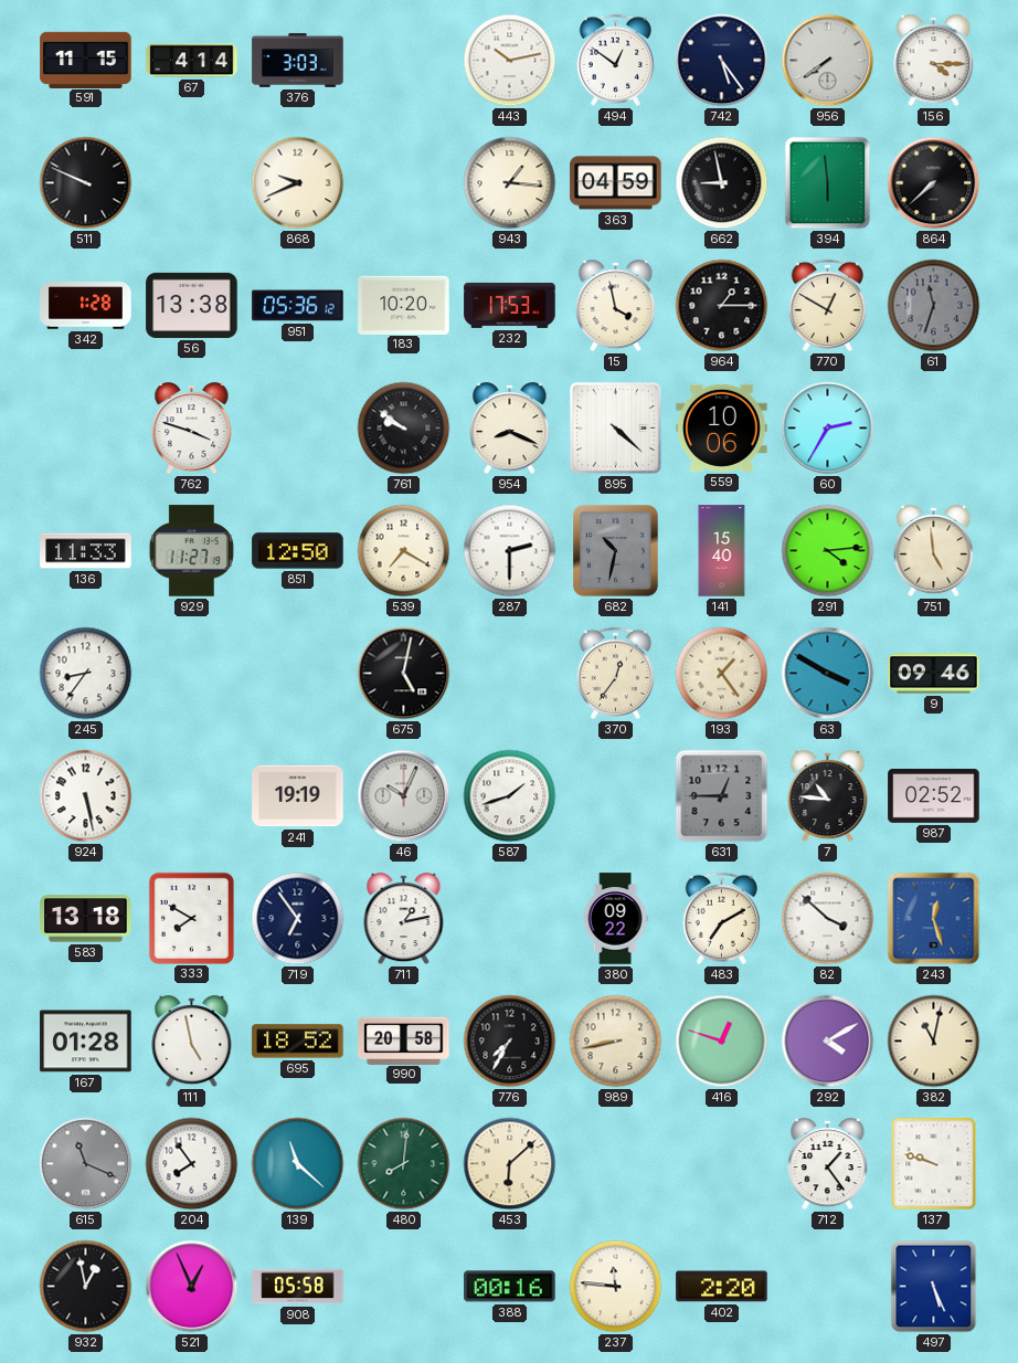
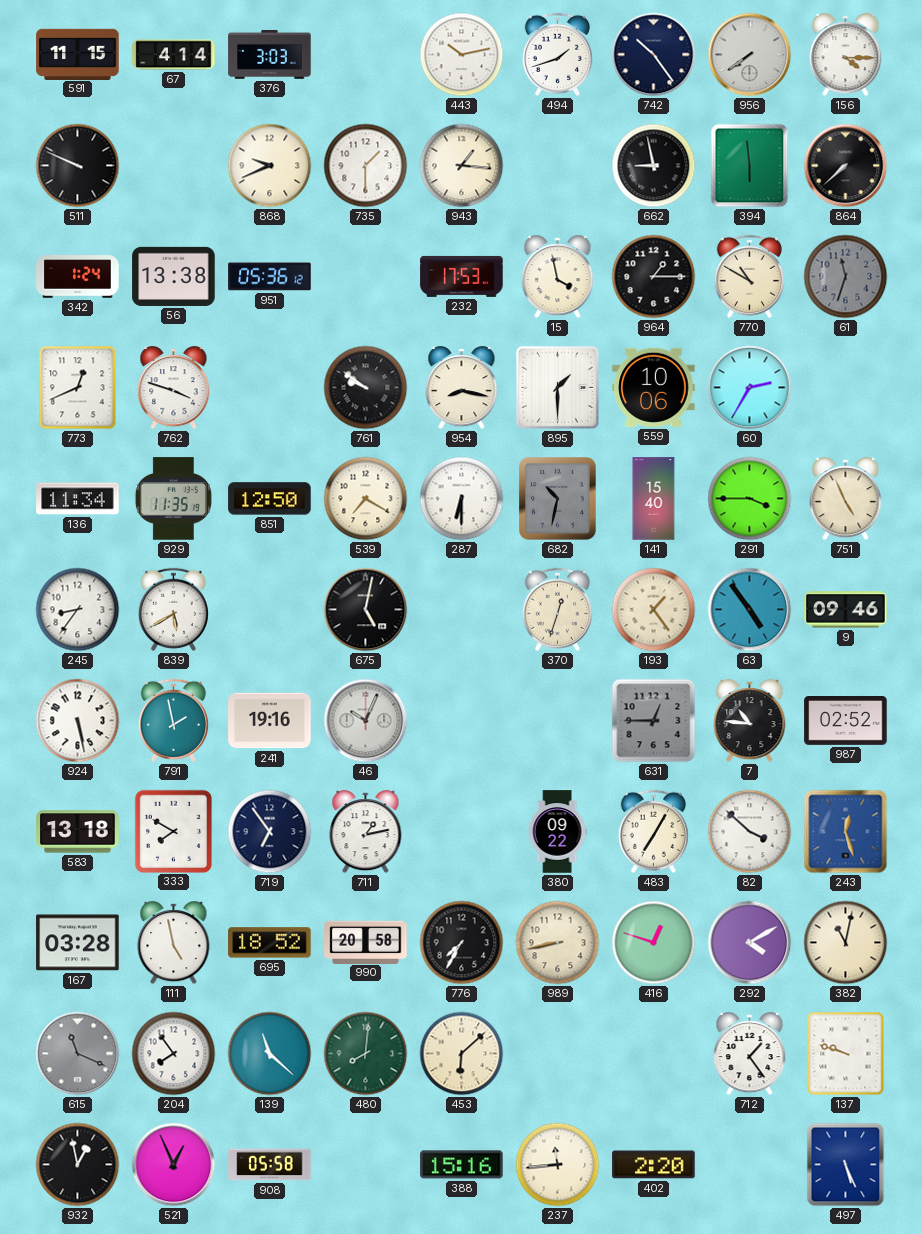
494: 12:51 -> 1:42
742: 5:24 -> 10:24
735: none -> 1:30
363: 04:59 -> none
342: 1:28 -> 1:24
183: 10:20 -> none
770: 12:50 -> 10:50
773: none -> 12:41
954: 8:19 -> 8:17
895: 4:22 -> 1:30
136: 11:33 -> 11:34
929: 11:27 -> 11:35
287: 2:30 -> 6:30
291: 4:14 -> 3:45
751: 4:59 -> 4:56
839: none -> 5:40
370: 12:36 -> 12:33
63: 3:50 -> 4:54
791: none -> 1:58
241: 19:19 -> 19:16
587: 1:42 -> none
483: 7:10 -> 7:05
167: 01:28 -> 03:28
388: 00:16 -> 15:16
237: 11:46 -> 11:44
